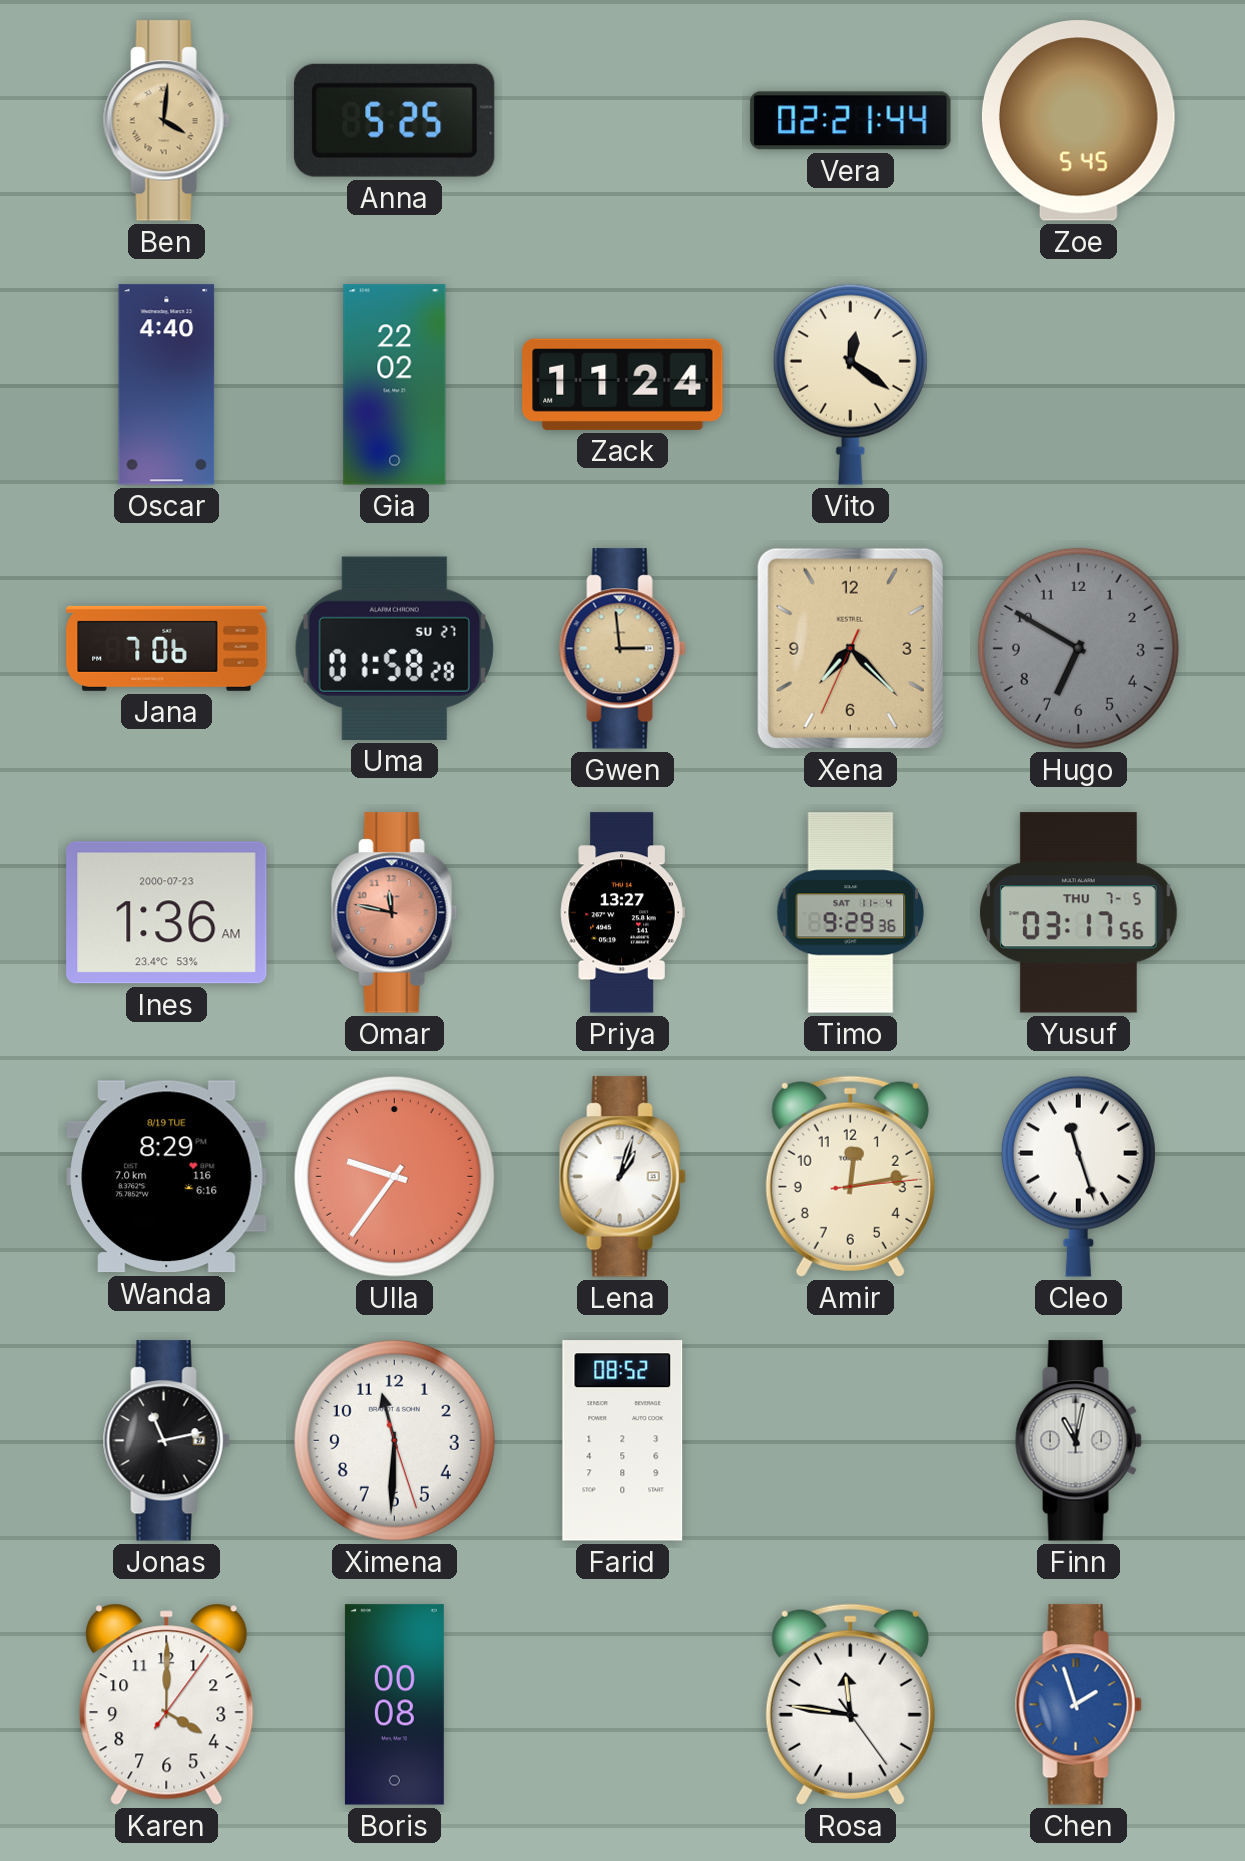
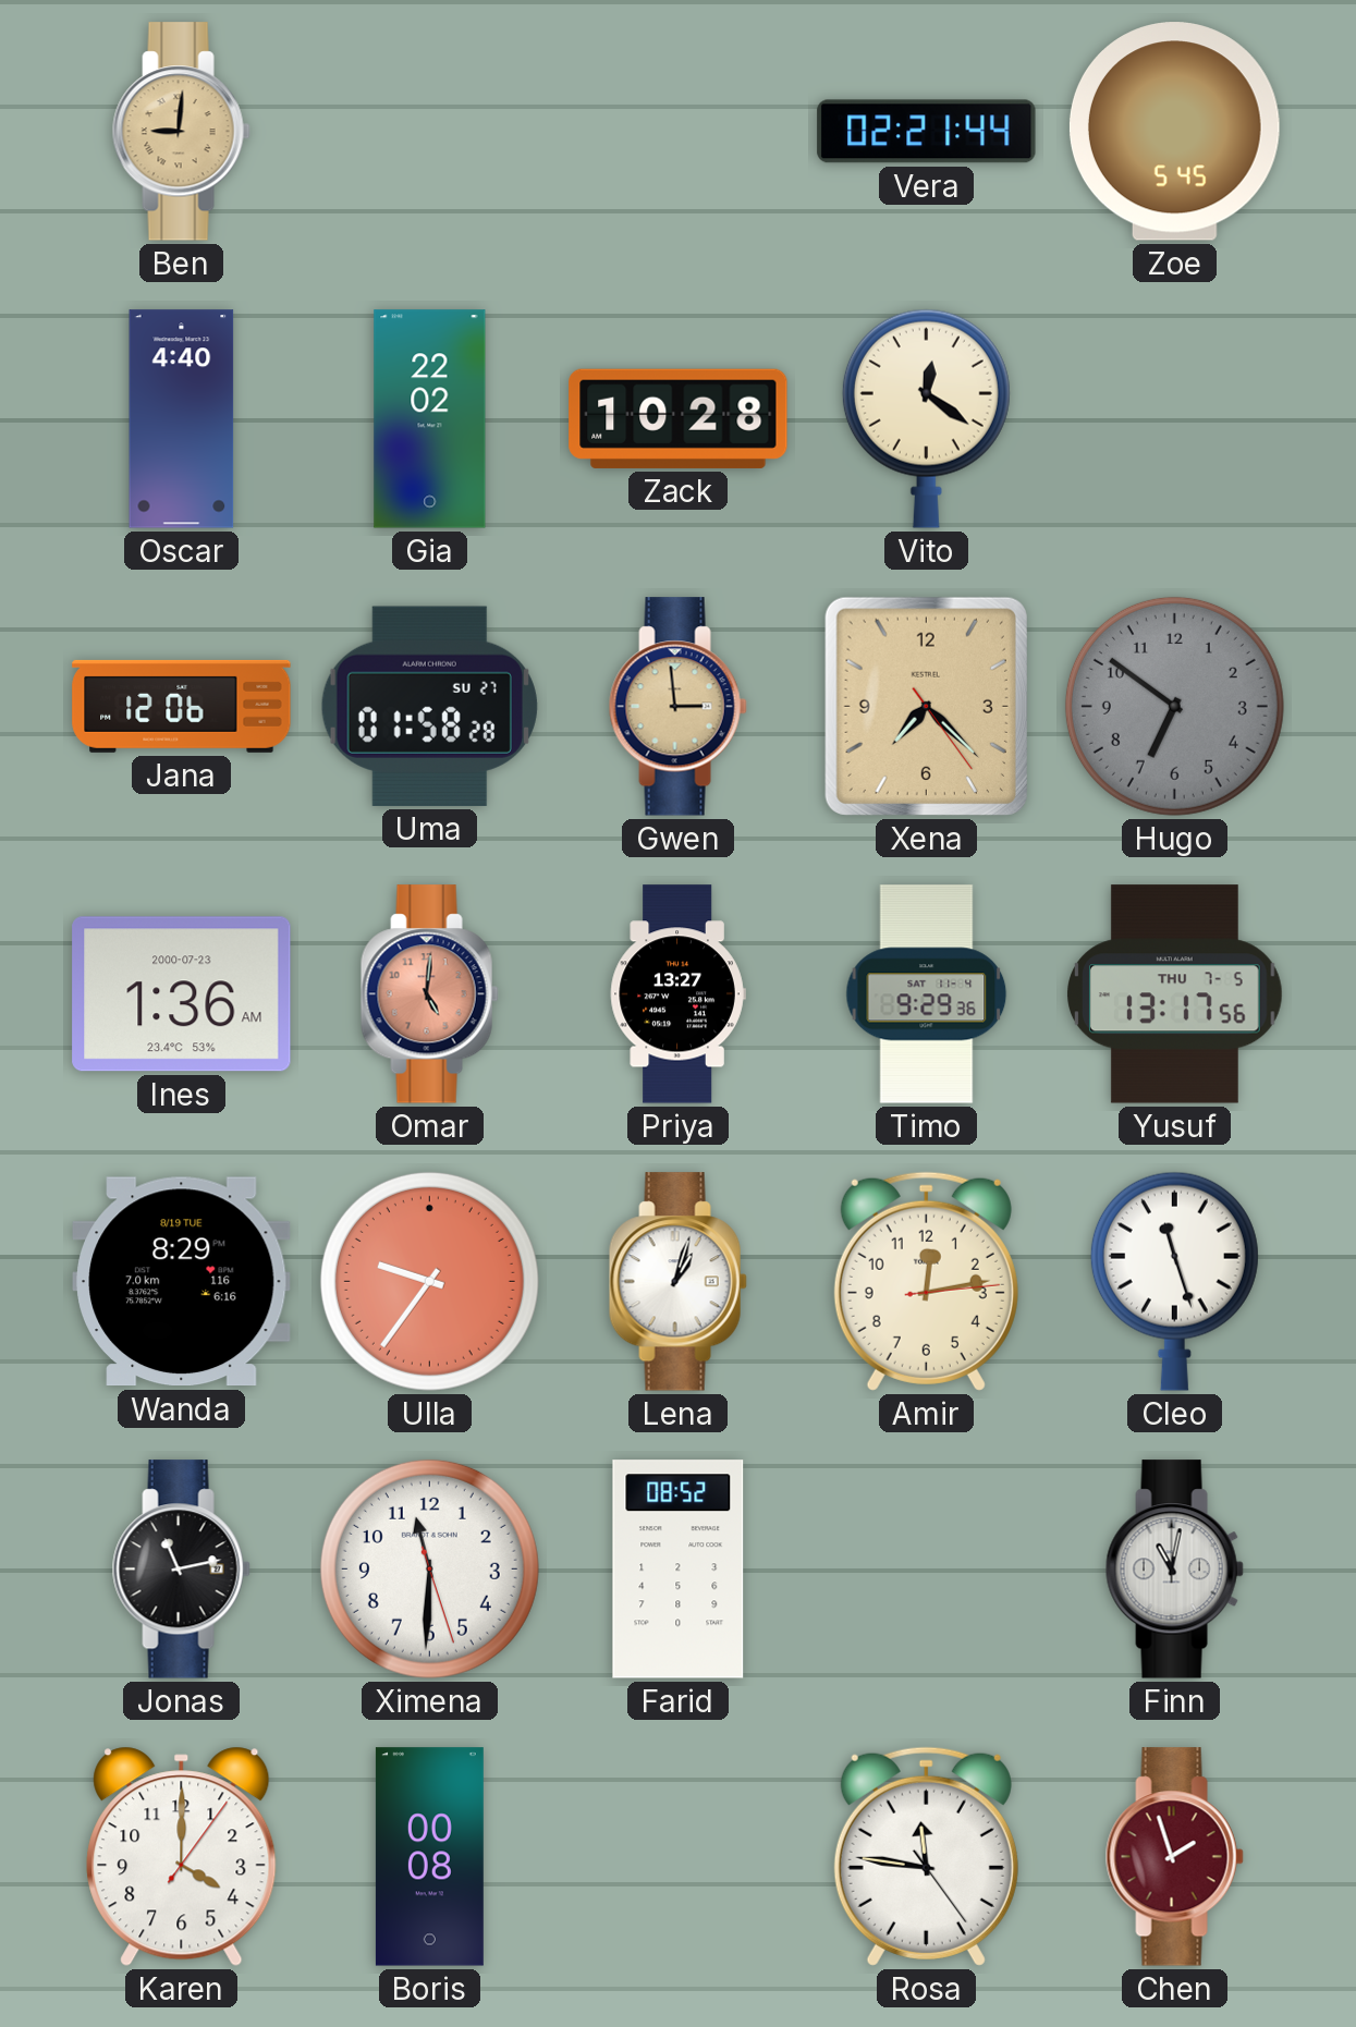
Ben: 4:01 -> 9:01
Anna: 5:25 -> none
Zack: 11:24 -> 10:28
Jana: 7:06 -> 12:06
Xena: 7:22:34 -> 7:22:24
Hugo: 6:50 -> 6:51
Omar: 11:47 -> 5:01
Yusuf: 03:17 -> 13:17
Chen dial: blue -> burgundy
